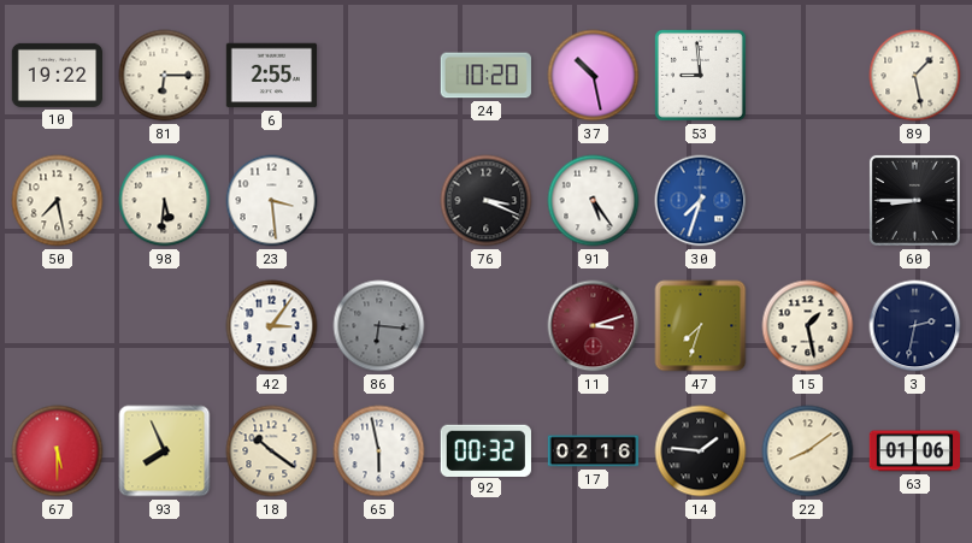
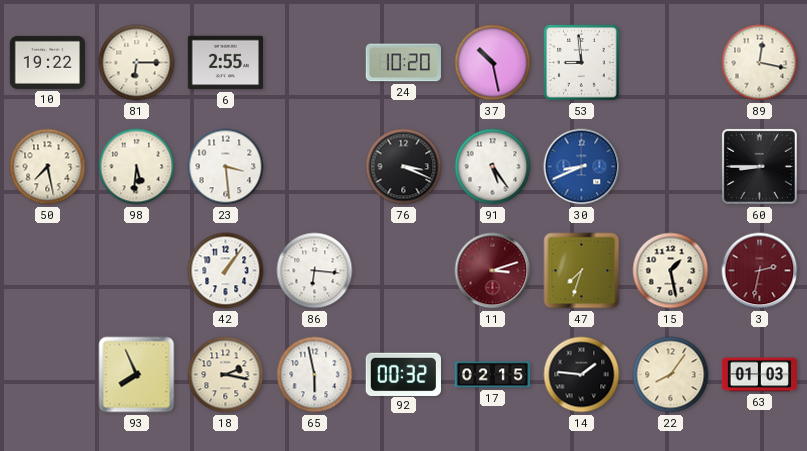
89: 1:28 -> 12:17
30: 7:33 -> 8:41
42: 3:06 -> 1:06
86 dial: grey -> white
3 dial: navy -> burgundy
67: 5:30 -> none
18: 10:21 -> 2:17
17: 02:16 -> 02:15
22: 8:09 -> 8:06
63: 01:06 -> 01:03
